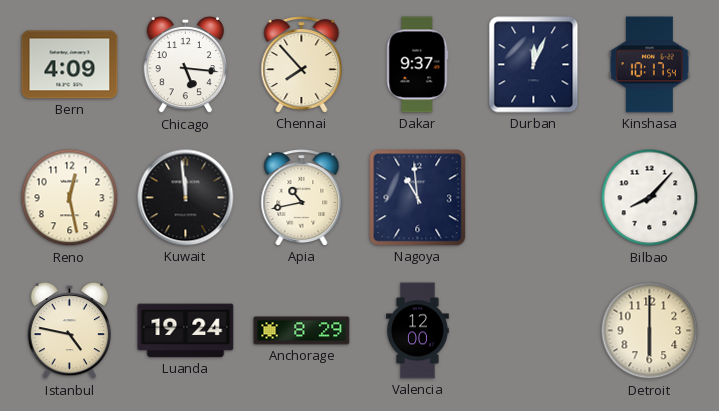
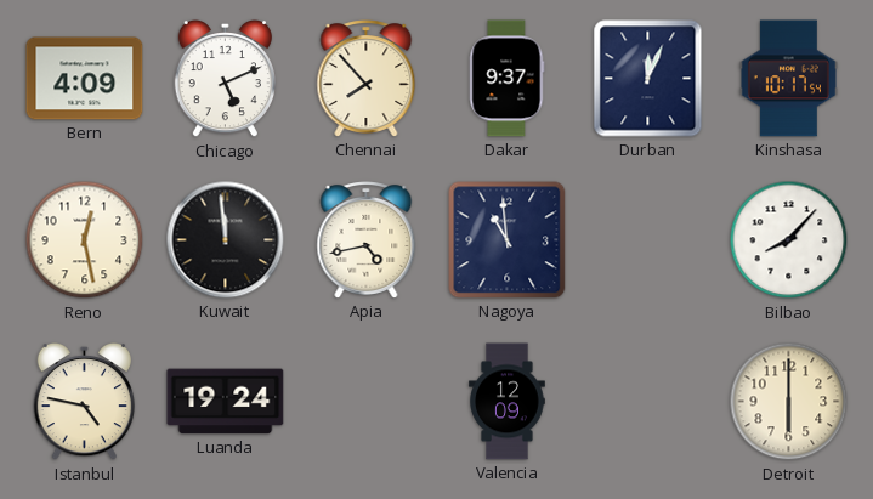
Chicago: 5:16 -> 5:11
Apia: 10:43 -> 4:43
Anchorage: 8:29 -> none
Valencia: 12:00 -> 12:09
